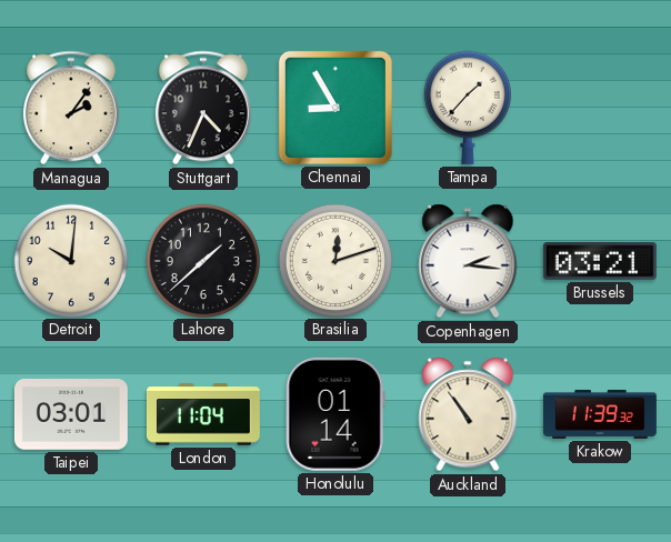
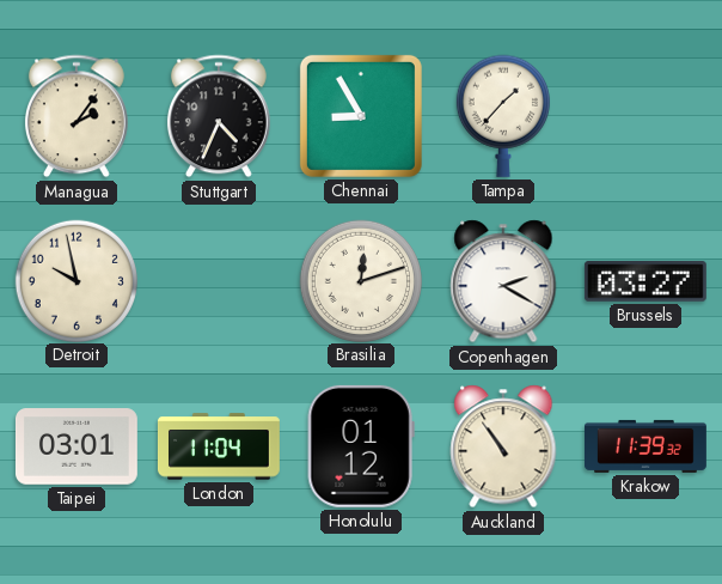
Detroit: 10:01 -> 9:58
Lahore: 1:38 -> none
Copenhagen: 2:16 -> 2:20
Brussels: 03:21 -> 03:27
Honolulu: 01:14 -> 01:12
